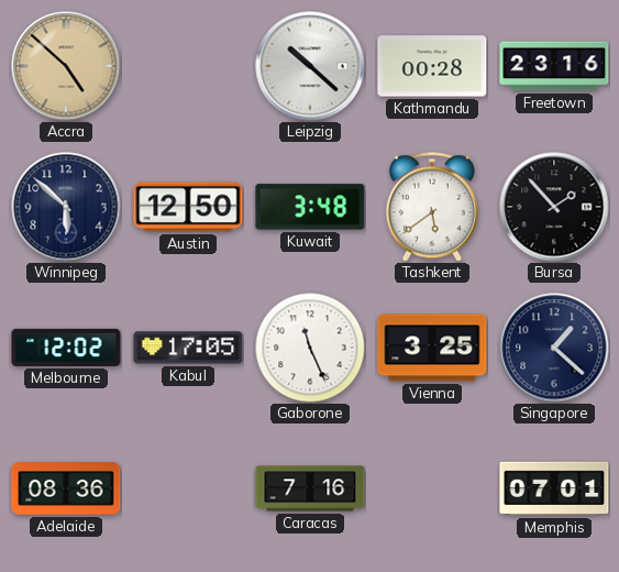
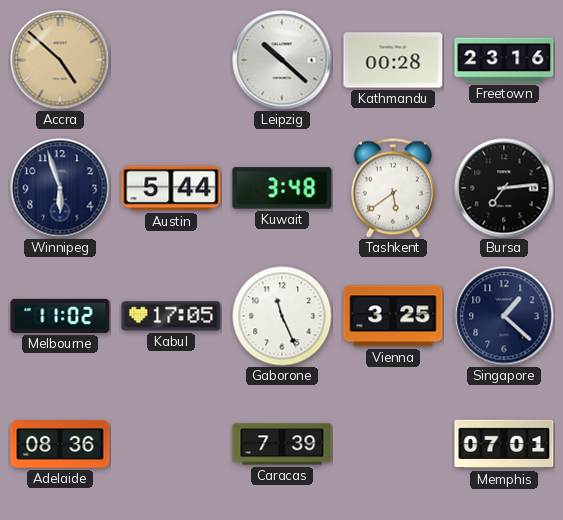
Winnipeg: 5:52 -> 5:57
Austin: 12:50 -> 5:44
Bursa: 1:53 -> 7:14
Melbourne: 12:02 -> 11:02
Caracas: 7:16 -> 7:39
